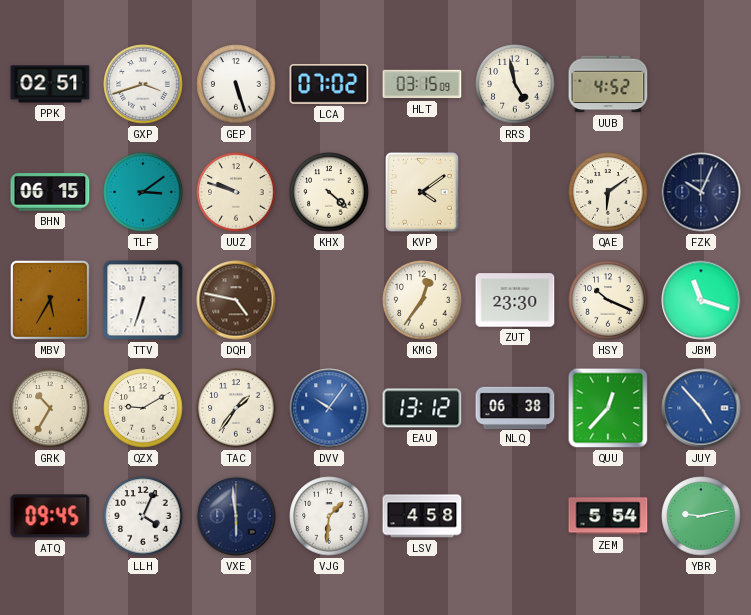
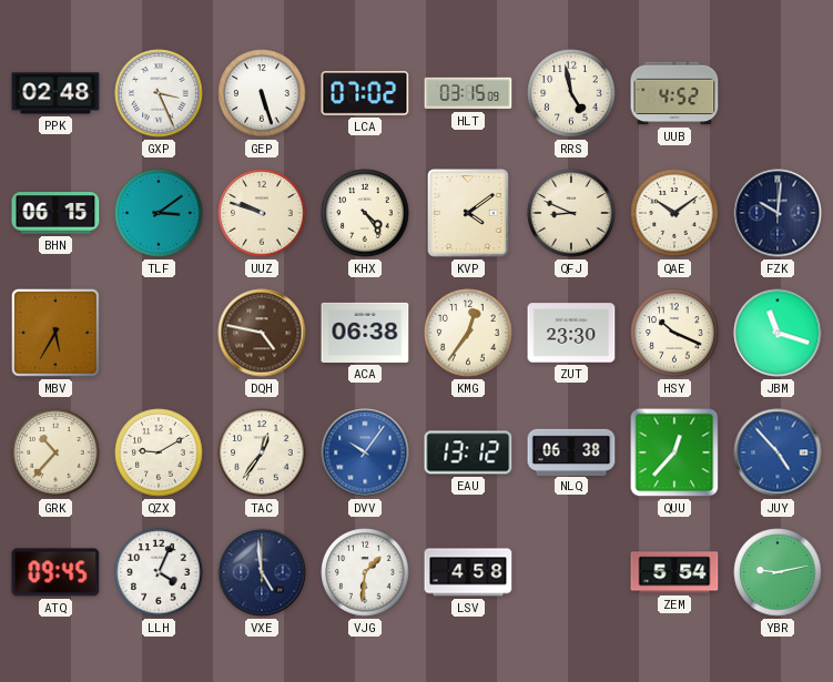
PPK: 02:51 -> 02:48
GXP: 3:42 -> 3:26
KHX: 4:22 -> 4:24
QFJ: none -> 8:49
QAE: 6:09 -> 10:09
FZK: 10:04 -> 10:01
TTV: 6:33 -> none
ACA: none -> 06:38
GRK: 10:35 -> 10:37
TAC: 1:36 -> 12:36
VXE: 5:59 -> 4:59
